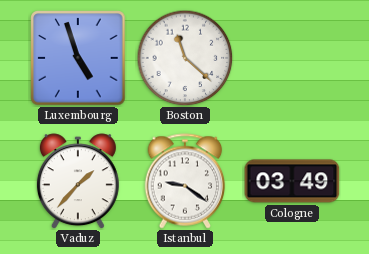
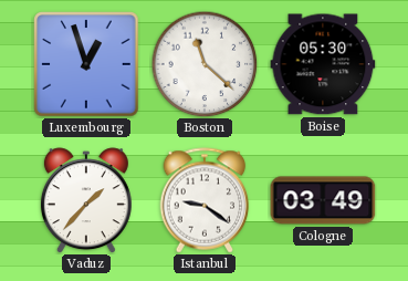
Luxembourg: 4:57 -> 12:57
Boise: none -> 05:30
